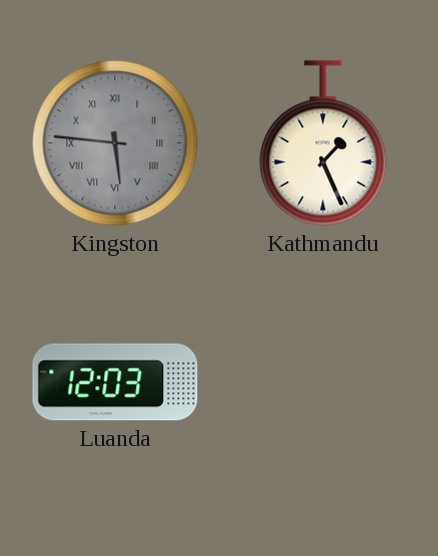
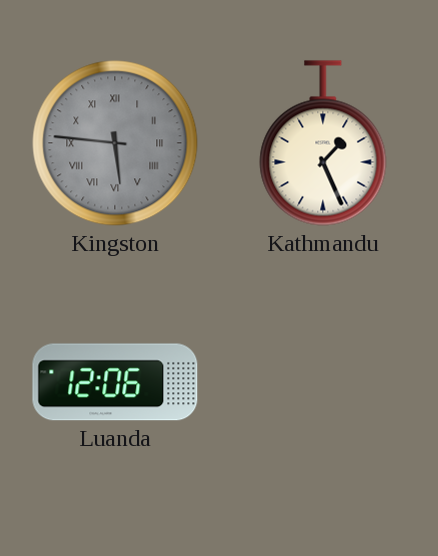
Luanda: 12:03 -> 12:06
